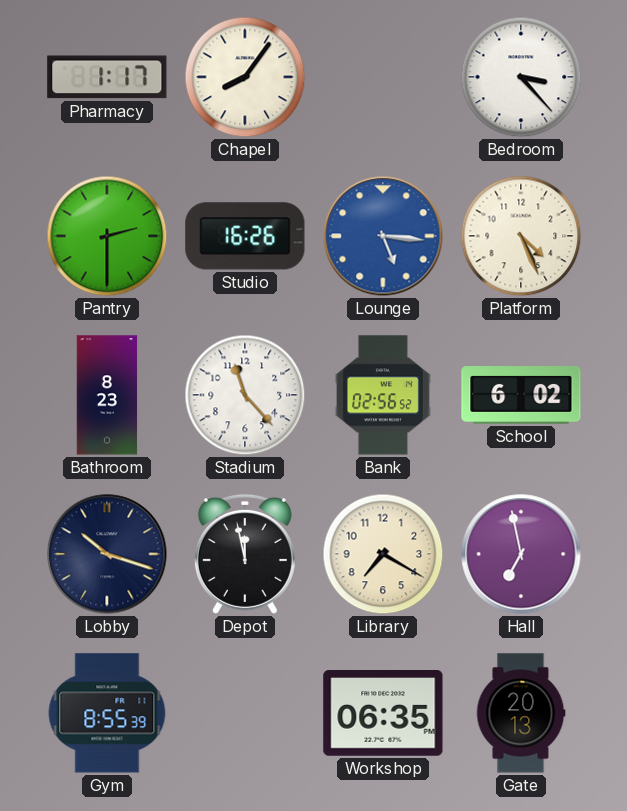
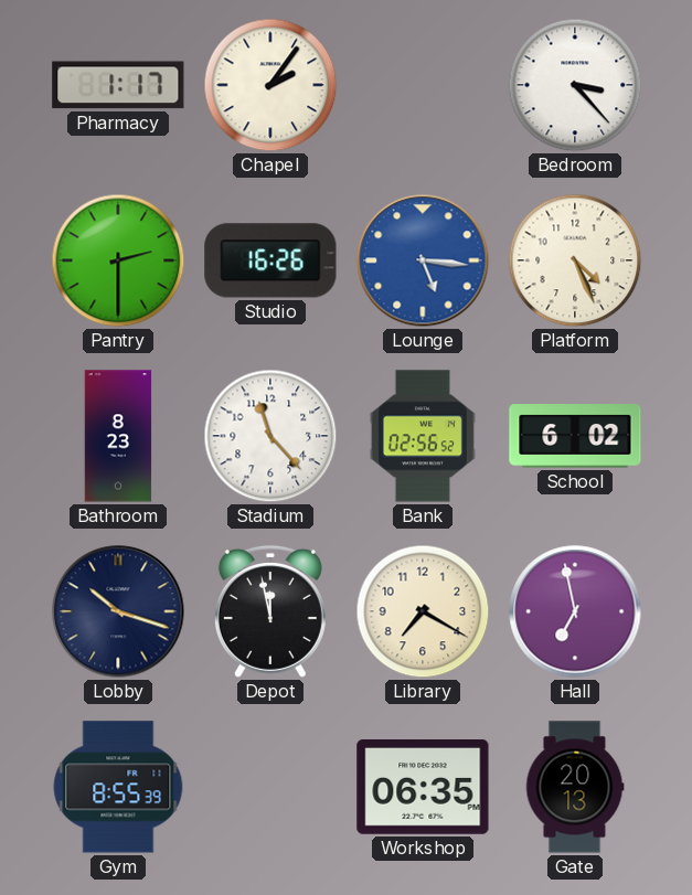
Chapel: 8:06 -> 2:06
